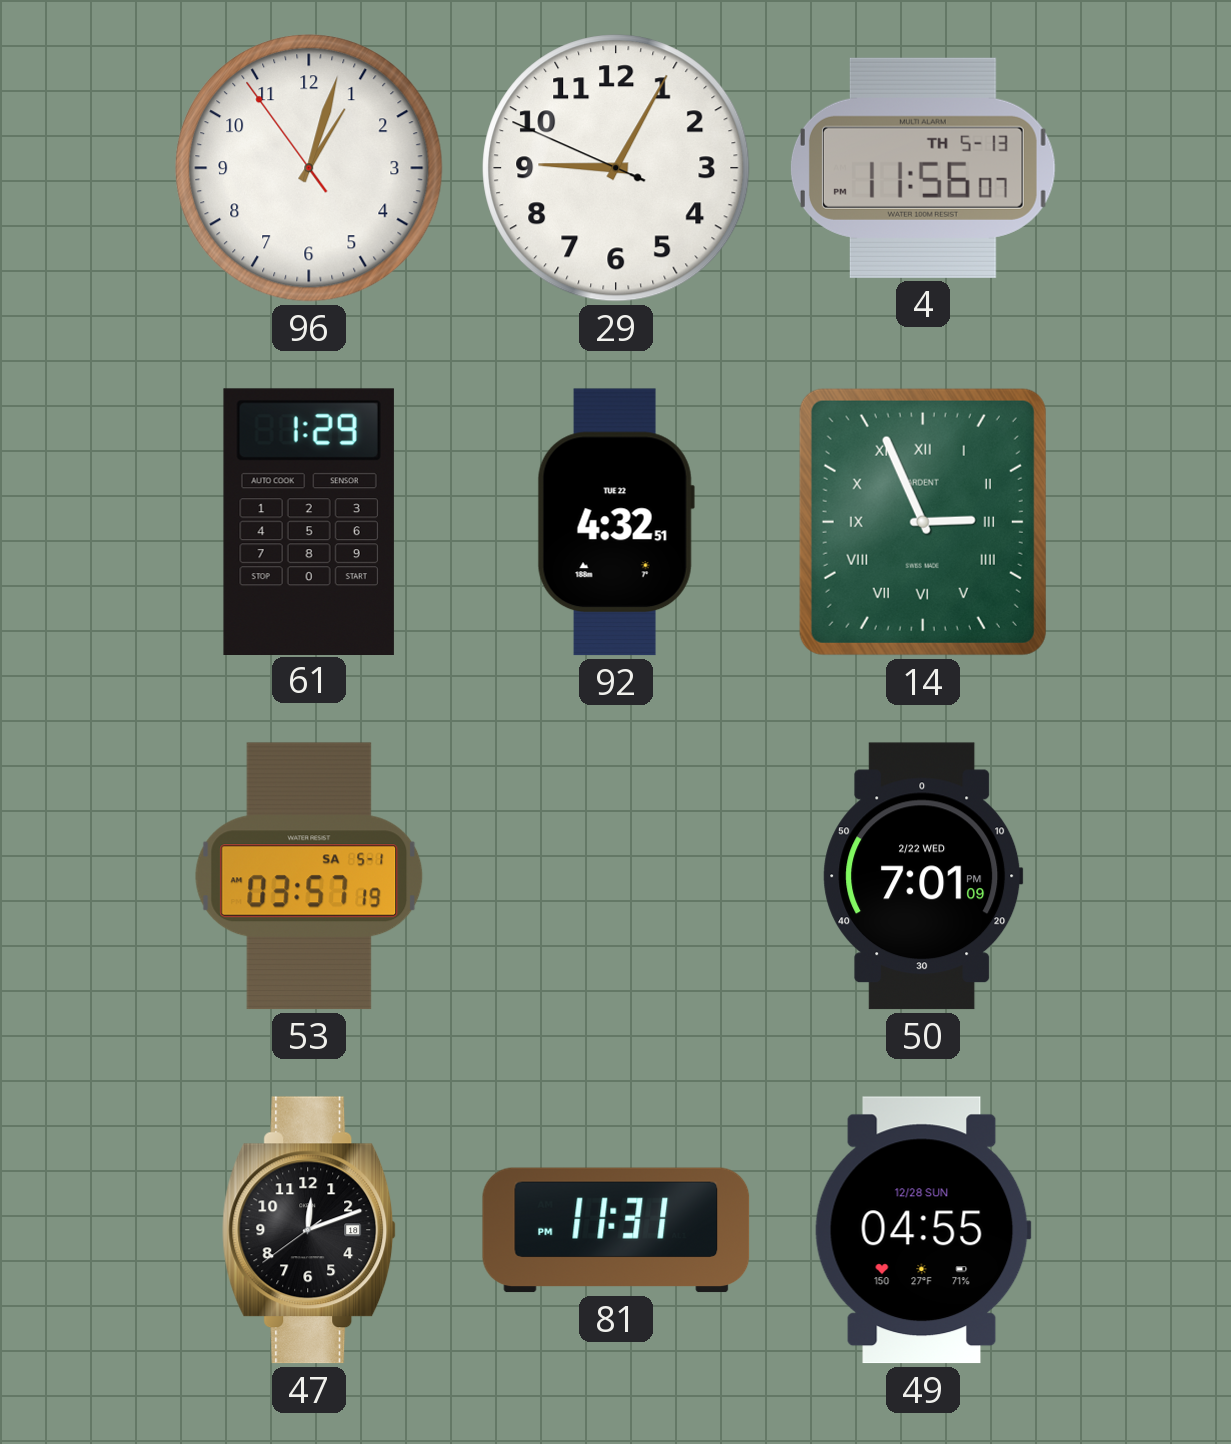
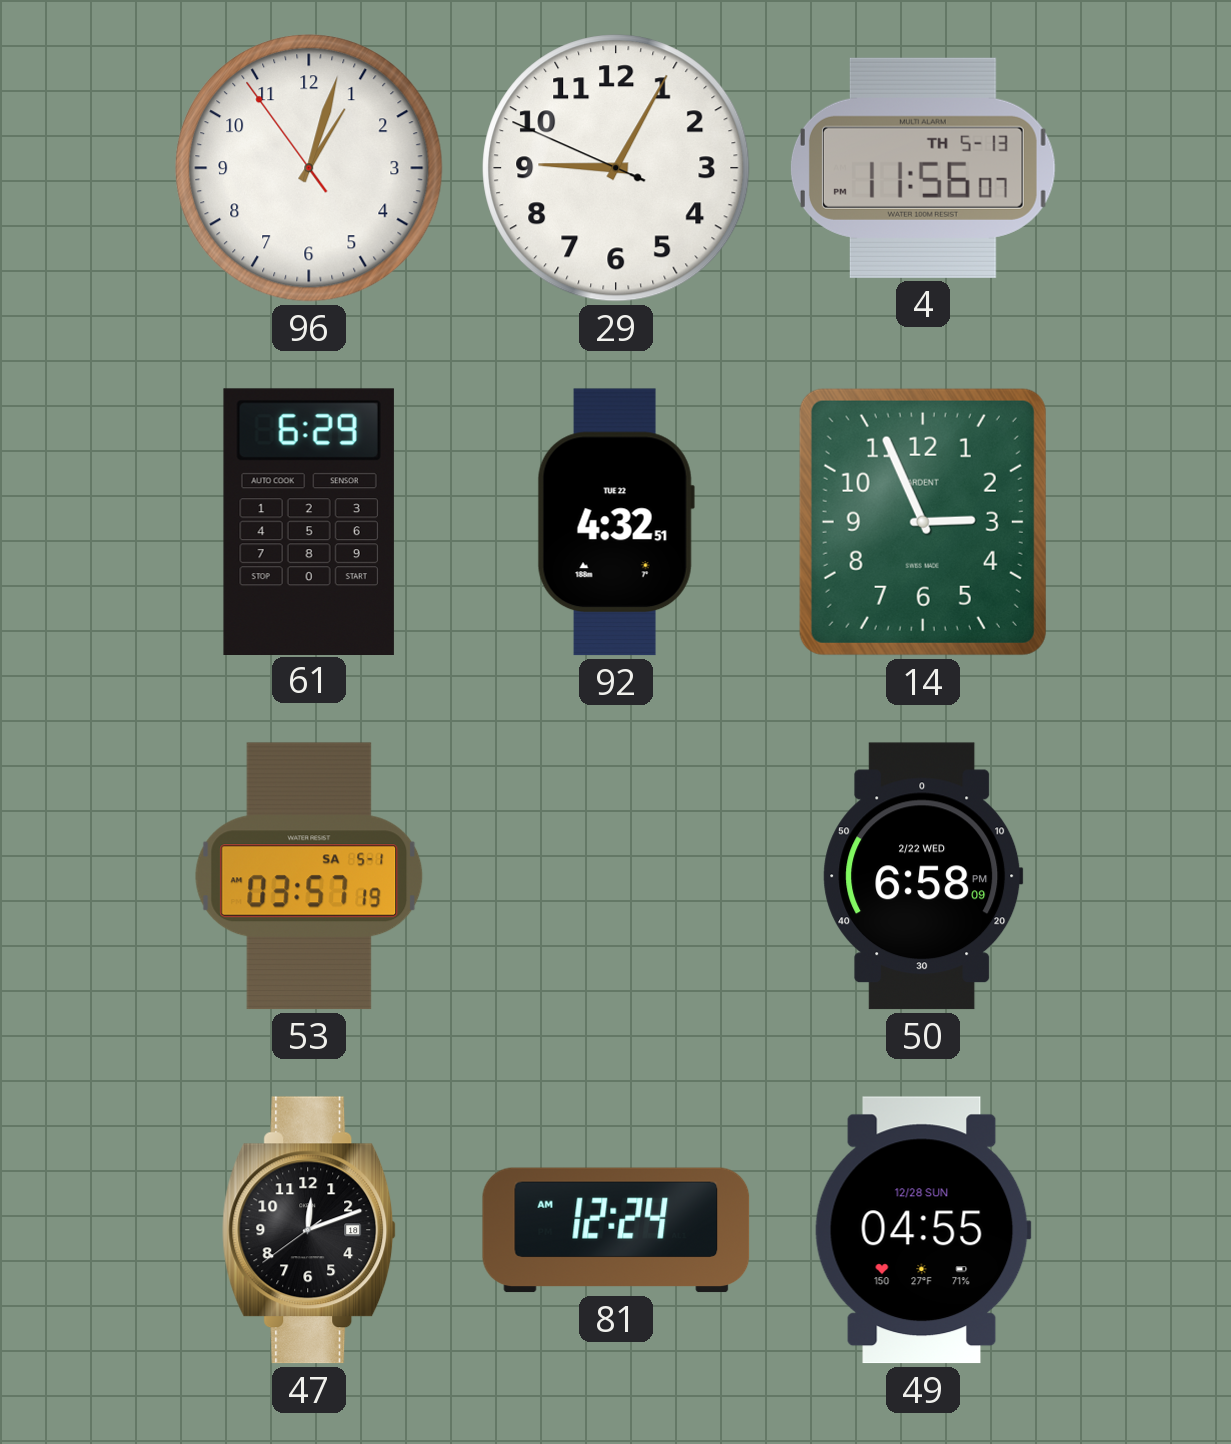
61: 1:29 -> 6:29
14 numerals: Roman -> Arabic
50: 7:01 -> 6:58
81: 11:31 -> 12:24
